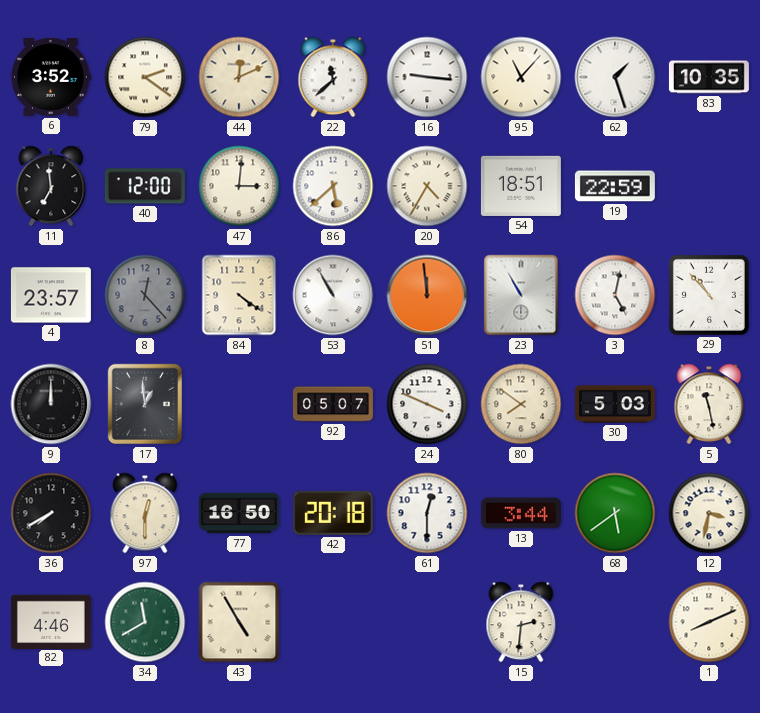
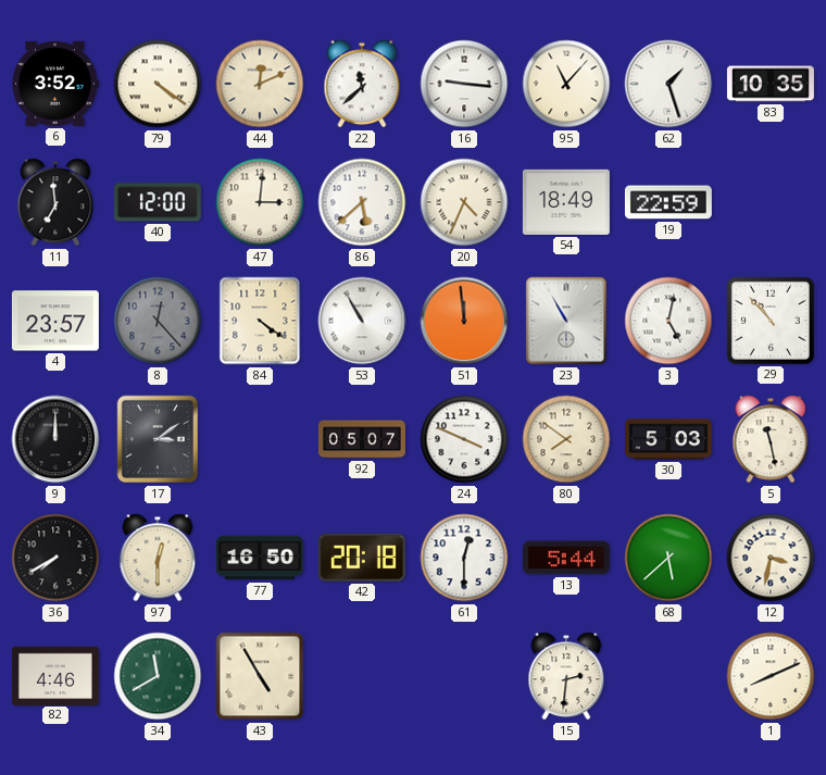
79: 2:21 -> 4:21
20: 4:35 -> 4:34
54: 18:51 -> 18:49
17: 12:59 -> 3:09
13: 3:44 -> 5:44
68: 5:39 -> 5:38
